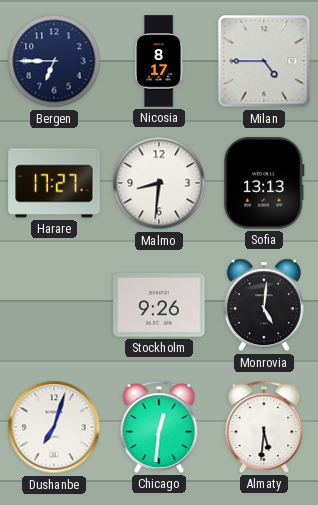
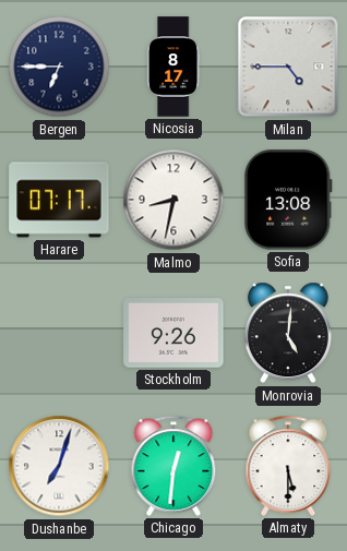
Harare: 17:27 -> 07:17
Malmo: 8:31 -> 8:32
Sofia: 13:13 -> 13:08
Almaty: 5:31 -> 5:30
